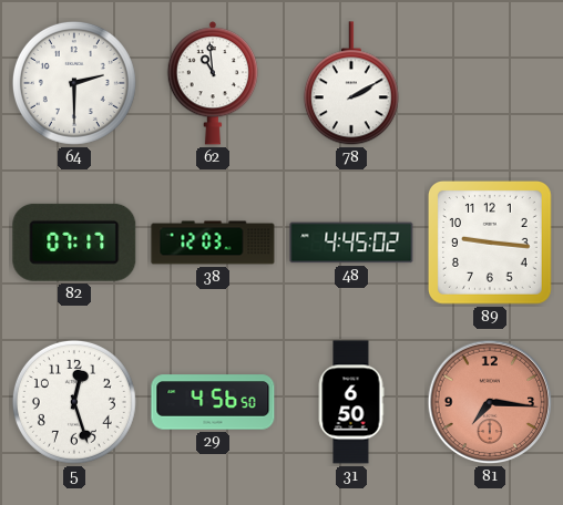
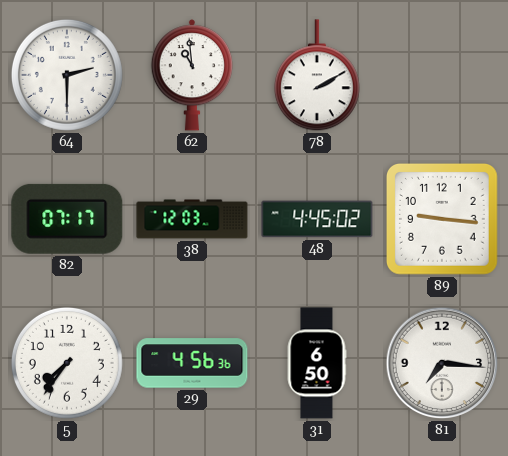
5: 12:27 -> 7:36
29: 4:56:50 -> 4:56:36
81 dial: salmon -> white
